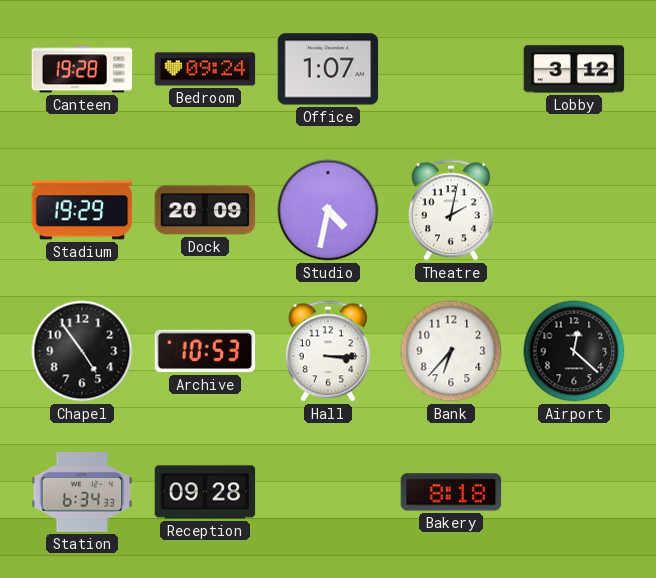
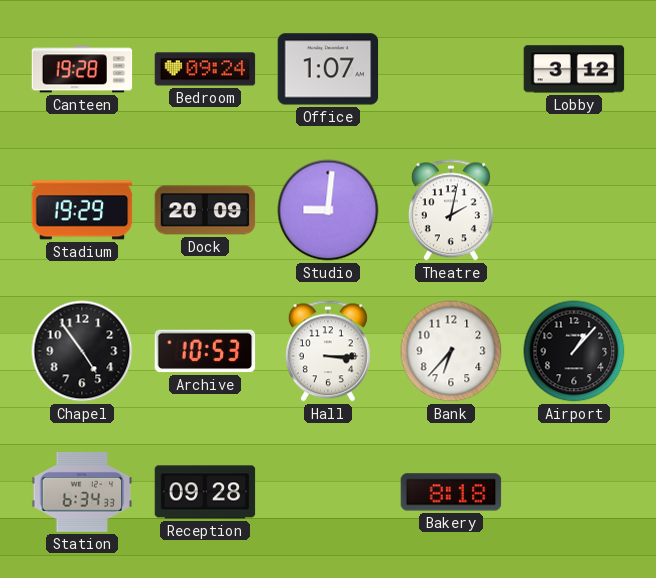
Studio: 4:32 -> 9:01
Airport: 12:22 -> 1:07
